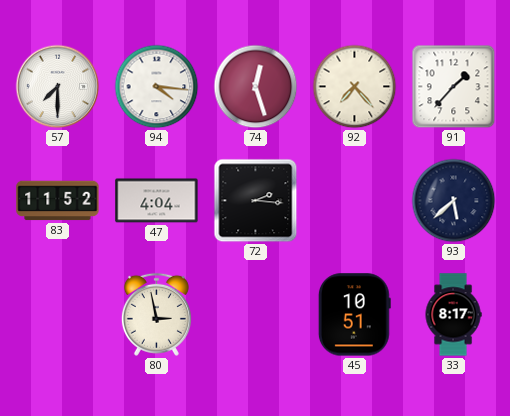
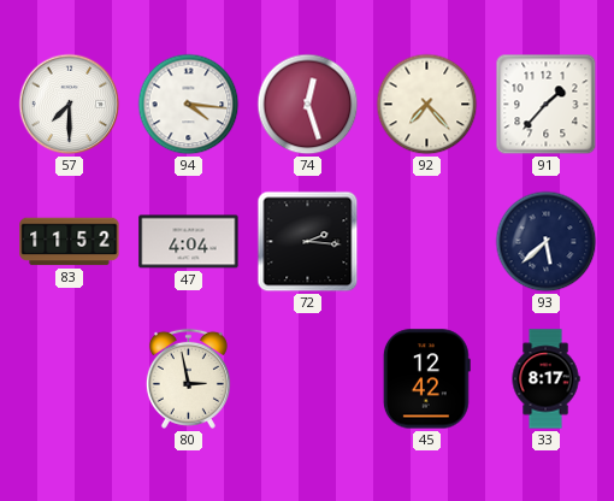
45: 10:51 -> 12:42
